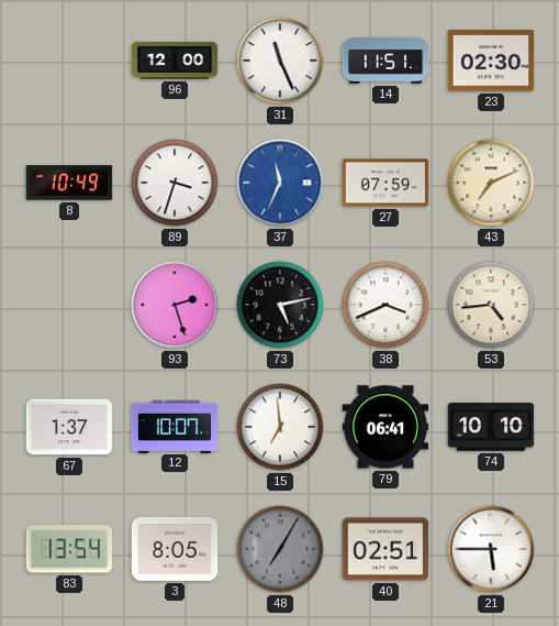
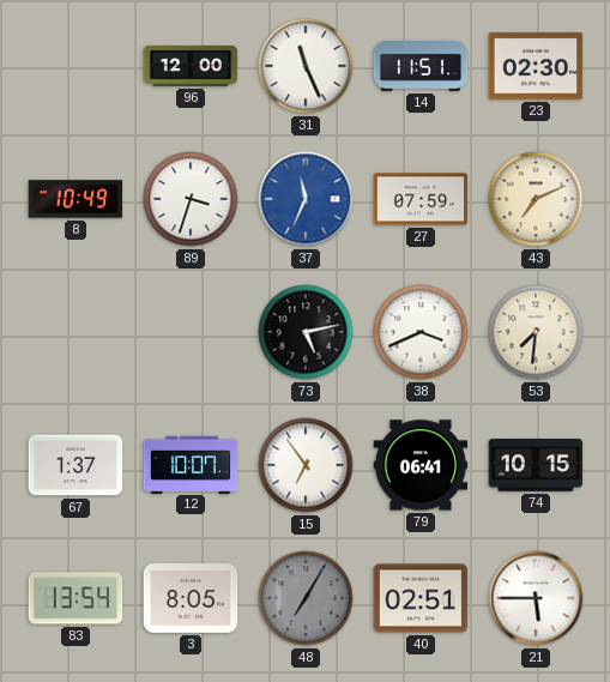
93: 2:27 -> none
53: 4:44 -> 7:31
15: 6:59 -> 6:54
74: 10:10 -> 10:15
